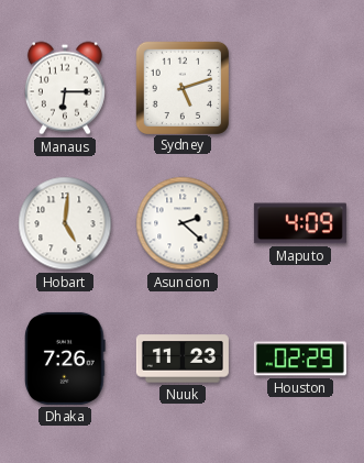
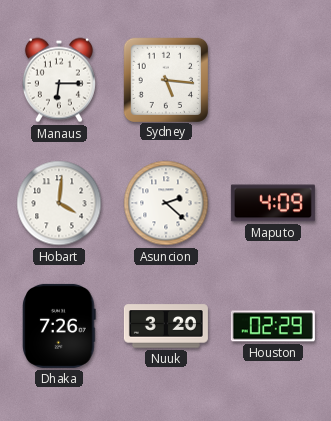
Sydney: 5:12 -> 5:16
Hobart: 5:01 -> 4:01
Nuuk: 11:23 -> 3:20
